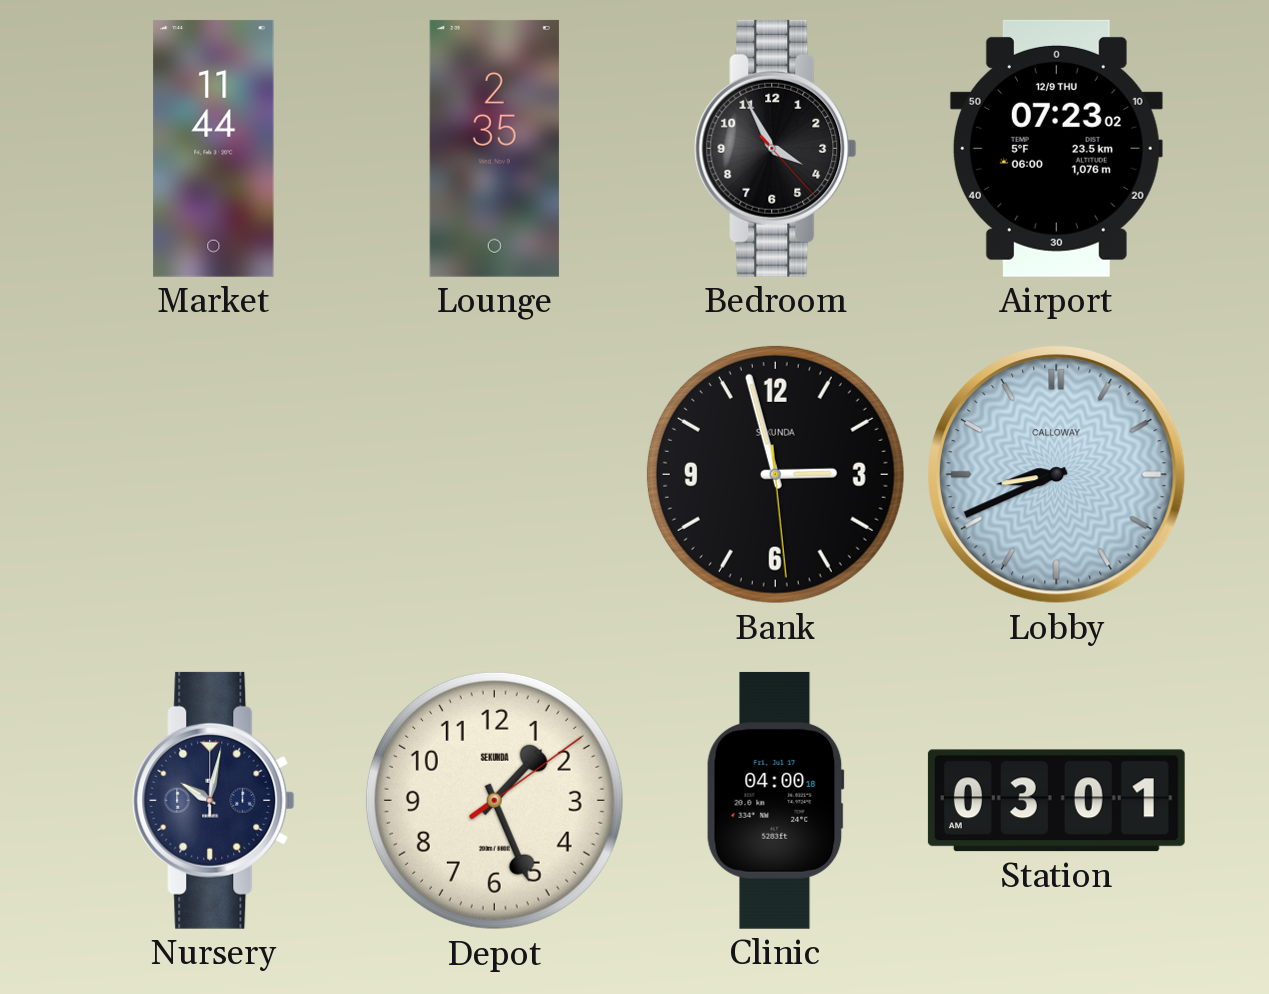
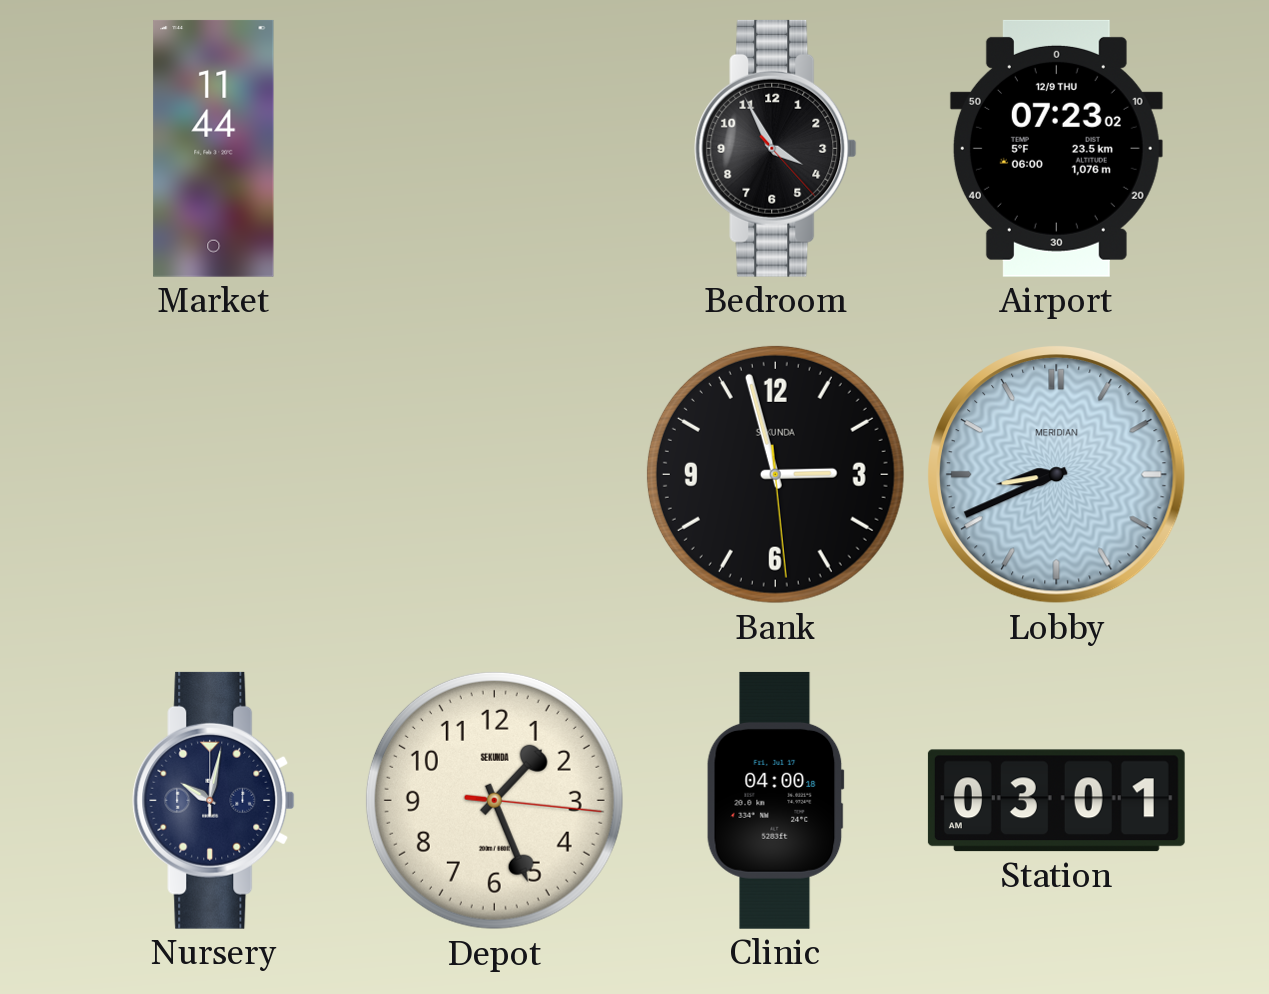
Lounge: 2:35 -> none
Lobby brand: CALLOWAY -> MERIDIAN
Depot: 1:26:09 -> 1:26:16
